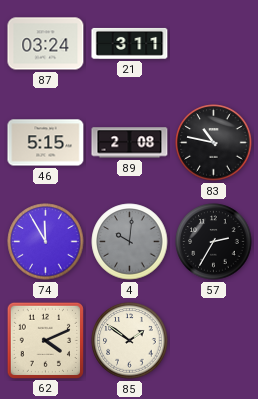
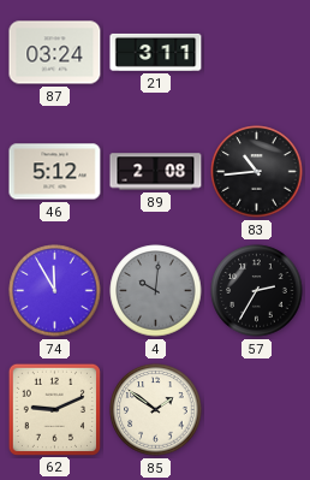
46: 5:15 -> 5:12
83: 10:47 -> 10:44
62: 4:11 -> 9:11
